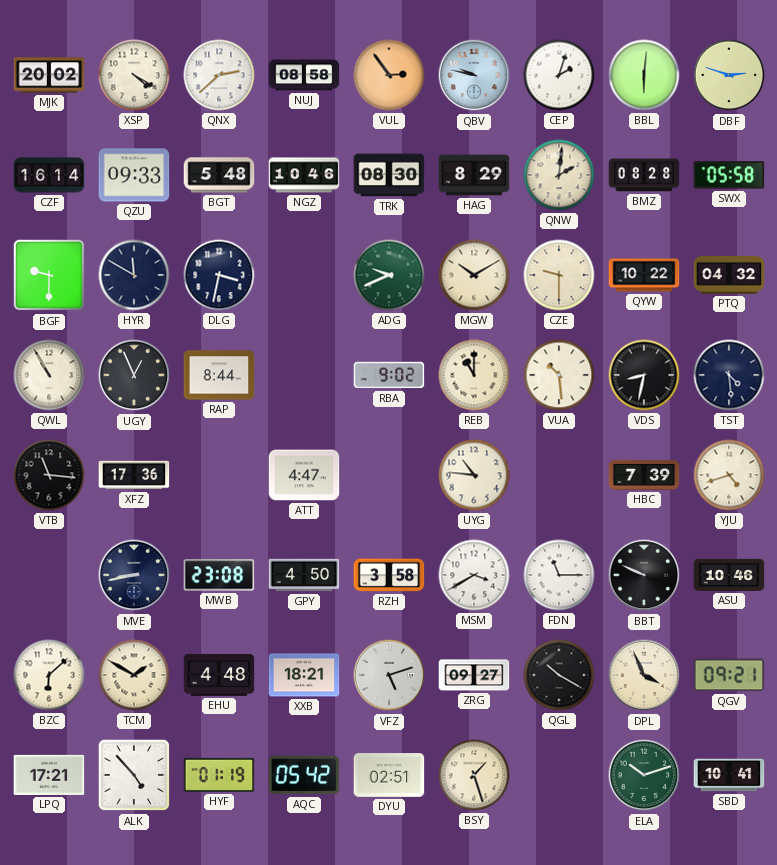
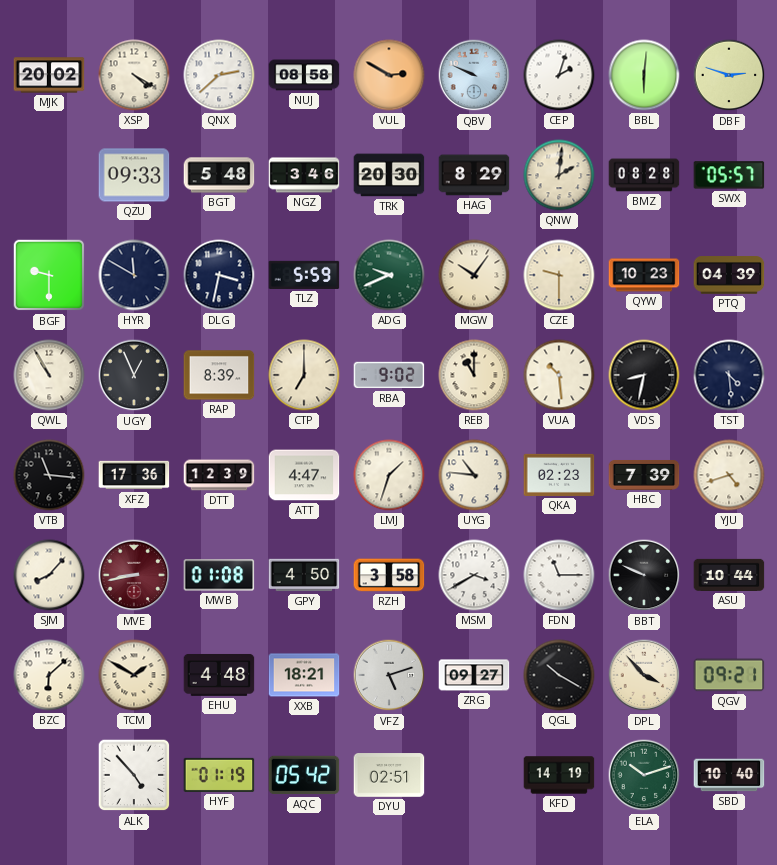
VUL: 2:54 -> 2:50
QBV: 9:47 -> 9:49
CZF: 16:14 -> none
NGZ: 10:46 -> 3:46
TRK: 08:30 -> 20:30
SWX: 05:58 -> 05:57
TLZ: none -> 5:59
MGW: 10:10 -> 10:06
QYW: 10:22 -> 10:23
PTQ: 04:32 -> 04:39
RAP: 8:44 -> 8:39
CTP: none -> 7:00
DTT: none -> 12:39
LMJ: none -> 1:33
QKA: none -> 02:23
SJM: none -> 8:07
MVE dial: navy -> burgundy
MWB: 23:08 -> 01:08
ASU: 10:46 -> 10:44
DPL: 3:56 -> 3:53
LPQ: 17:21 -> none
BSY: 1:27 -> none
KFD: none -> 14:19
SBD: 10:41 -> 10:40
